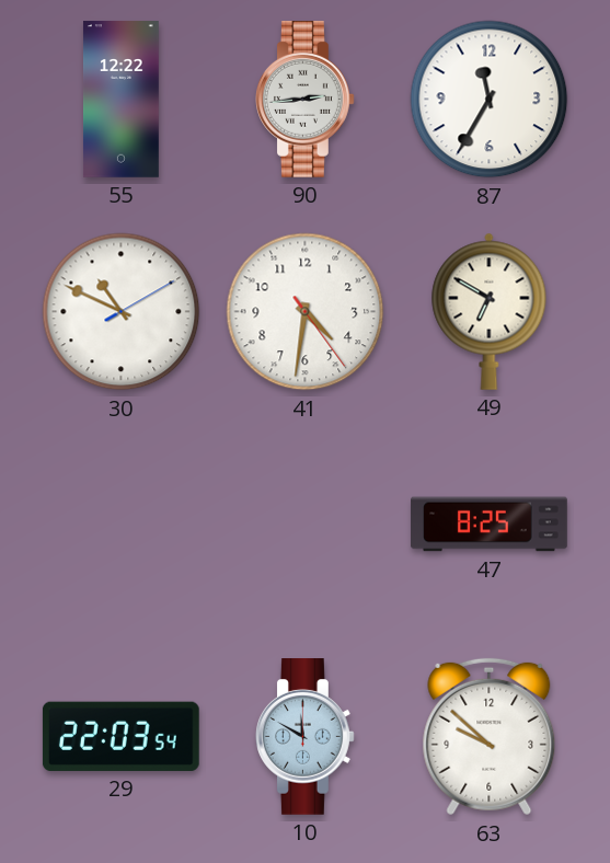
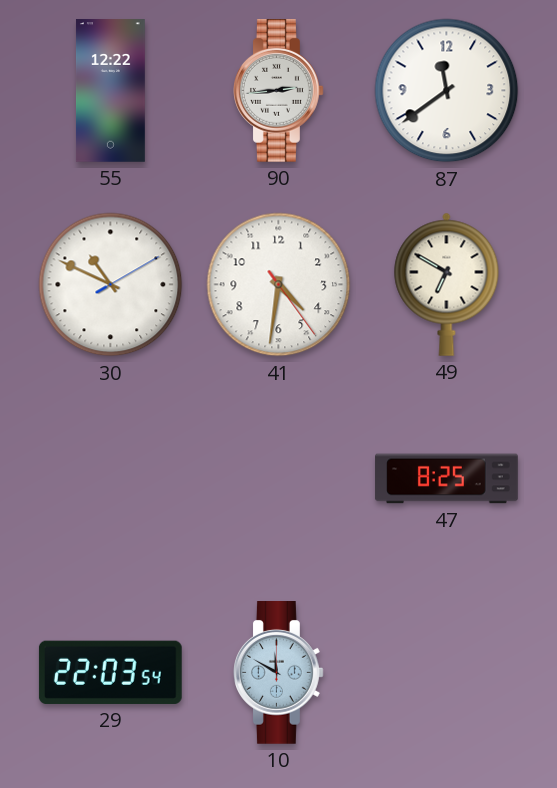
87: 11:35 -> 11:39
63: 9:52 -> none
